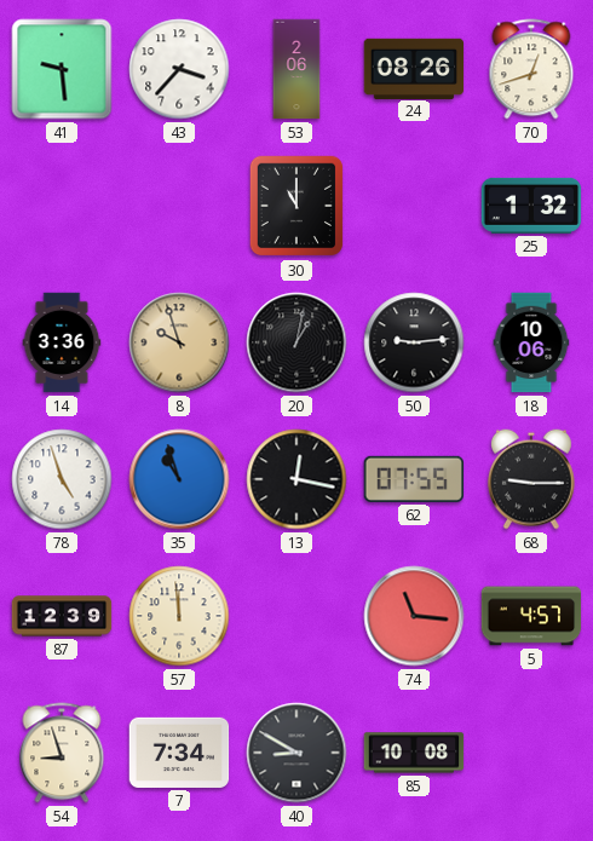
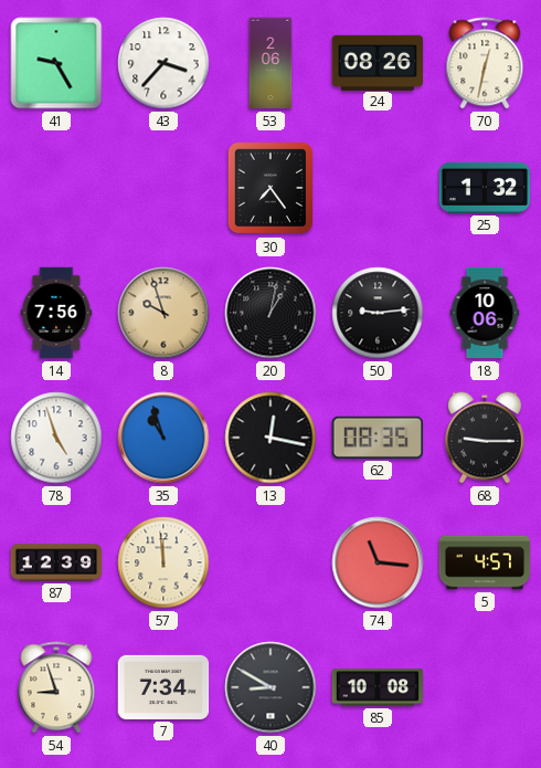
41: 9:29 -> 9:25
70: 12:42 -> 12:32
30: 11:00 -> 7:24
14: 3:36 -> 7:56
62: 07:55 -> 08:35
